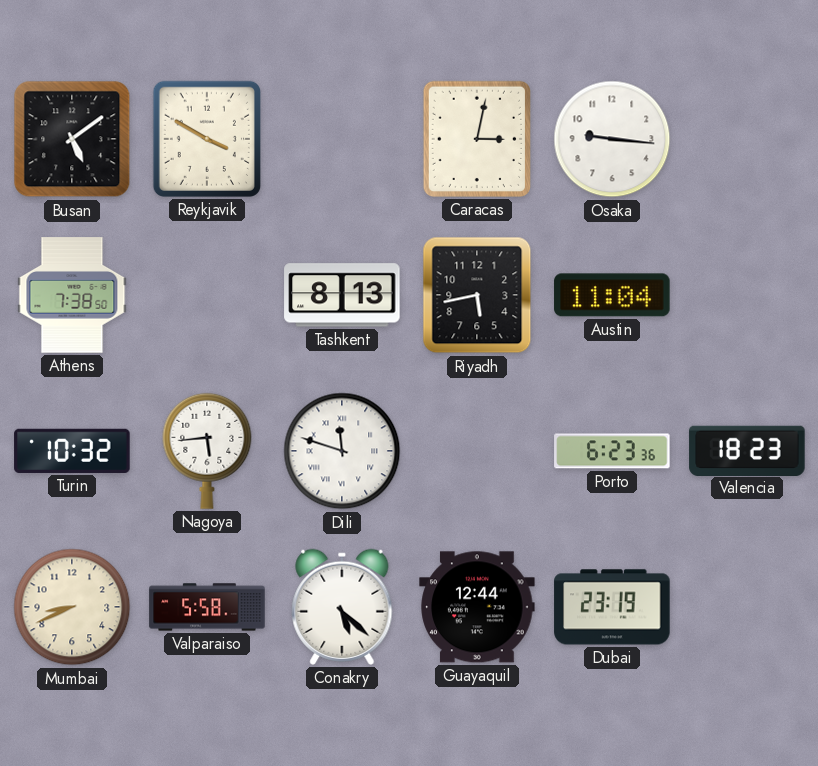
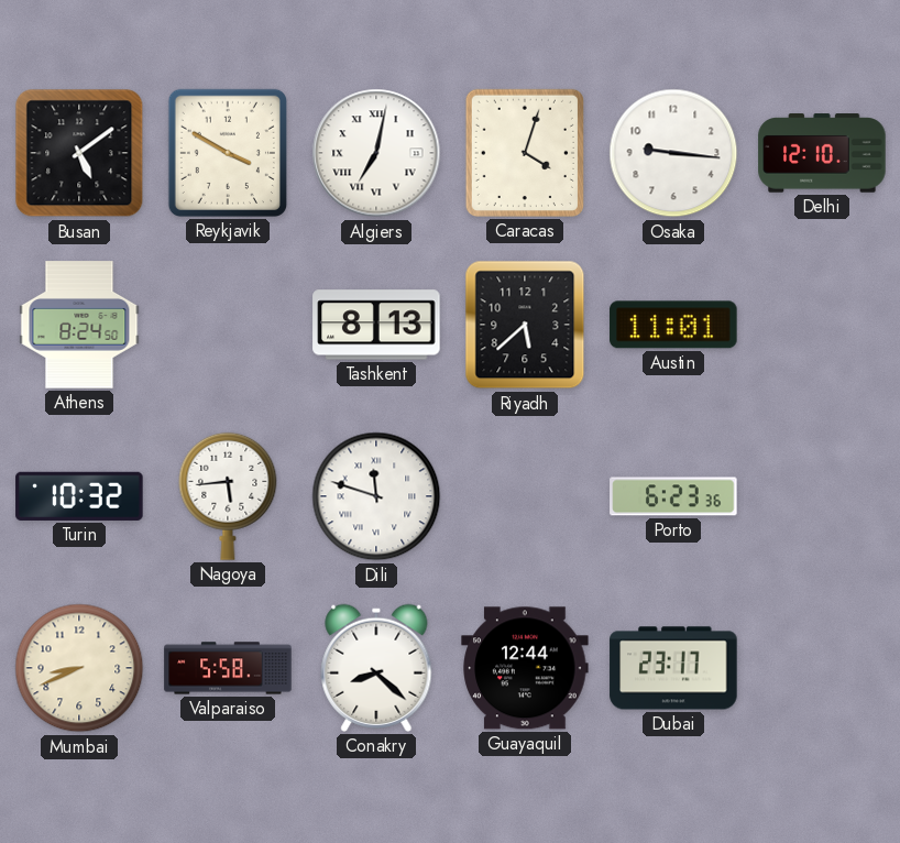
Algiers: none -> 7:02
Caracas: 3:02 -> 4:03
Delhi: none -> 12:10
Athens: 7:38 -> 8:24
Riyadh: 5:43 -> 5:38
Austin: 11:04 -> 11:01
Valencia: 18:23 -> none
Conakry: 5:22 -> 8:22
Dubai: 23:19 -> 23:17
